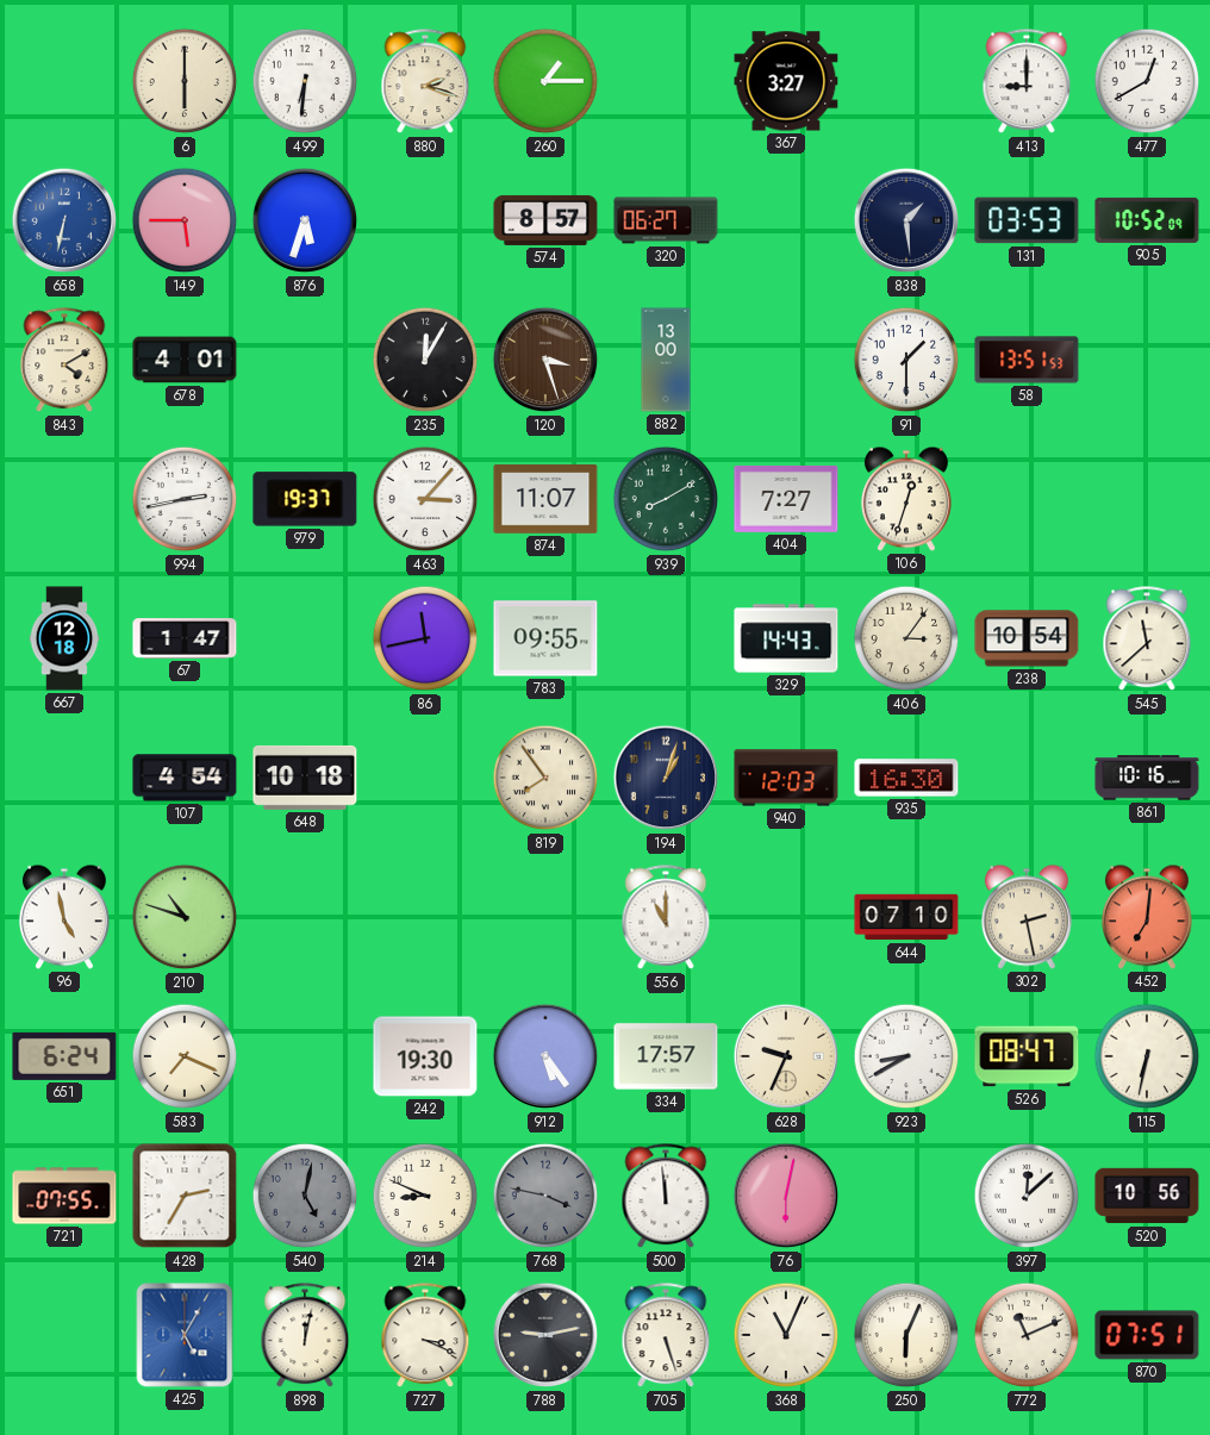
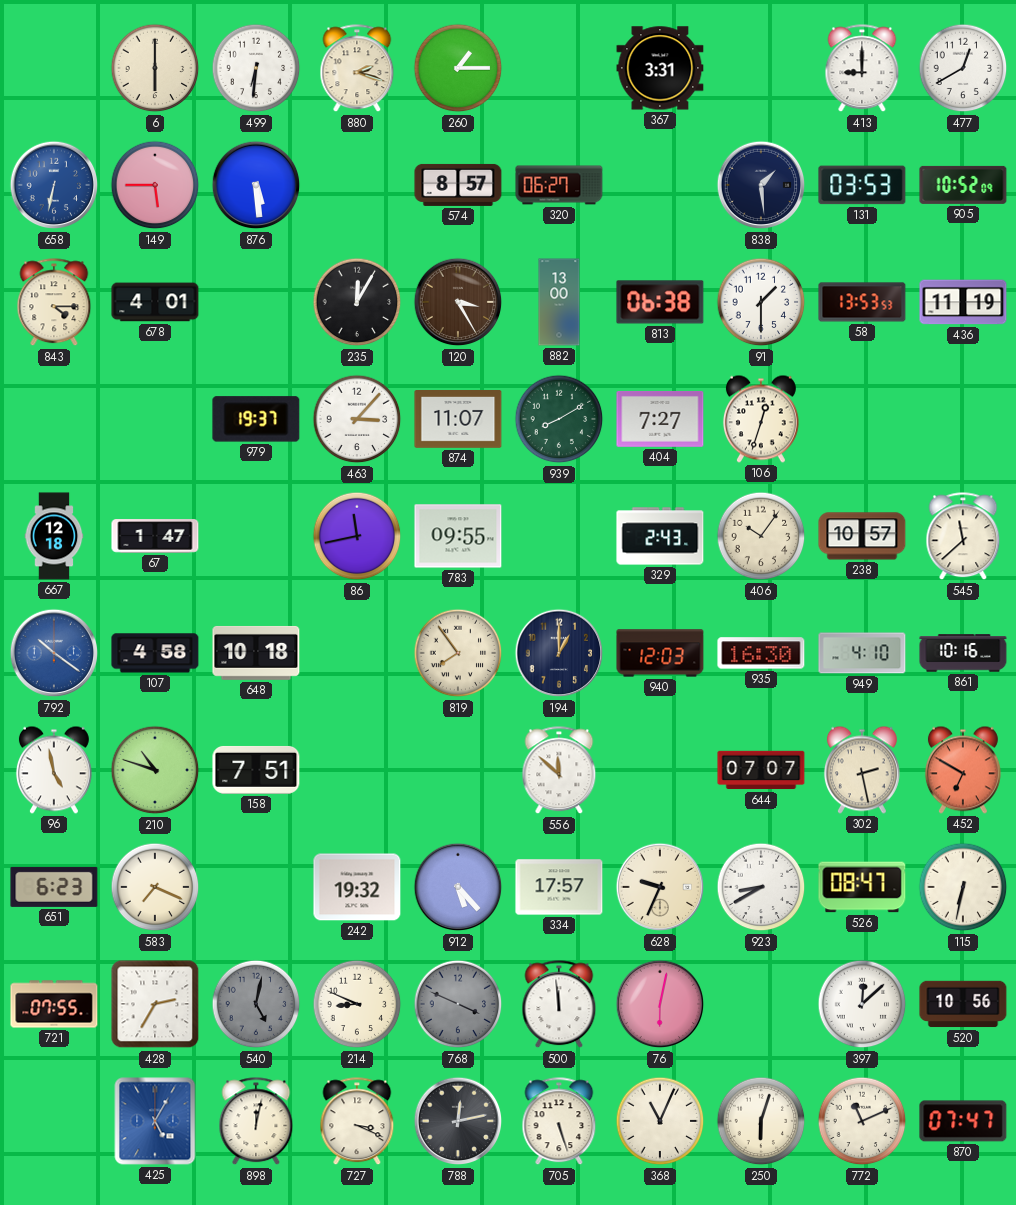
367: 3:27 -> 3:31
876: 5:33 -> 5:29
843: 4:10 -> 4:15
120: 3:27 -> 3:25
813: none -> 06:38
58: 13:51 -> 13:53
436: none -> 11:19
994: 2:43 -> none
329: 14:43 -> 2:43
406: 3:06 -> 10:06
238: 10:54 -> 10:57
792: none -> 10:21
107: 4:54 -> 4:58
194: 1:03 -> 1:00
949: none -> 4:10
158: none -> 7:51
556: 11:00 -> 11:52
644: 07:10 -> 07:07
452: 7:01 -> 6:50
651: 6:24 -> 6:23
242: 19:30 -> 19:32
912: 5:24 -> 5:23
768: 3:47 -> 3:49
788: 9:13 -> 12:13
250: 6:04 -> 6:03
870: 07:51 -> 07:47
